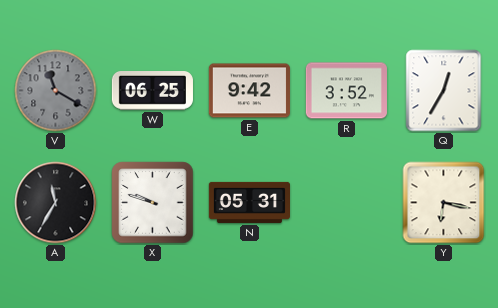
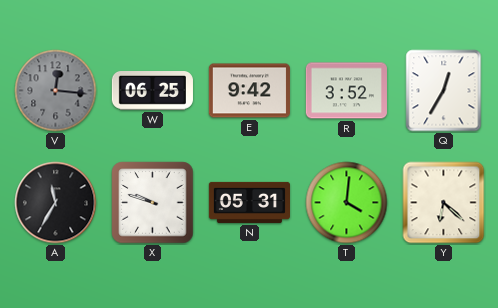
V: 11:20 -> 12:16
T: none -> 4:01
Y: 6:17 -> 6:22
